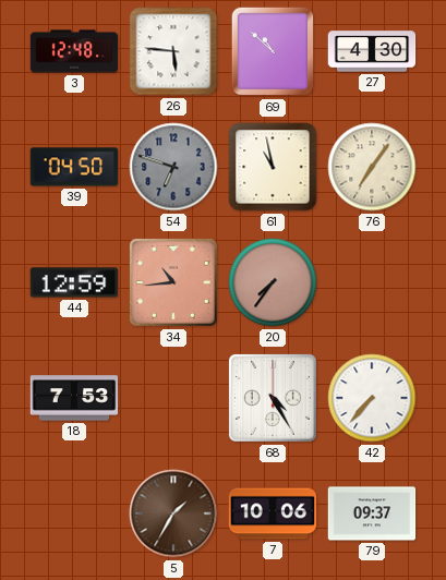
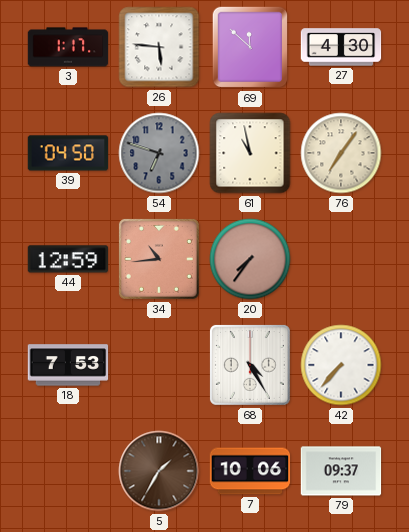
3: 12:48 -> 1:17
69: 10:52 -> 11:52
